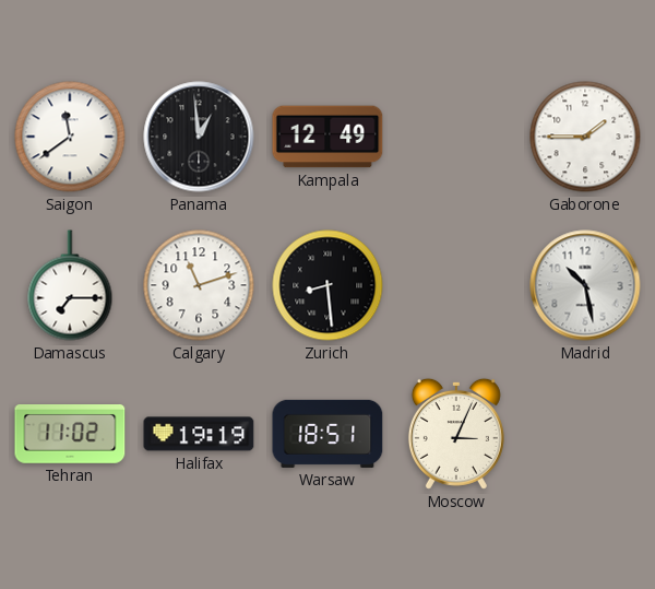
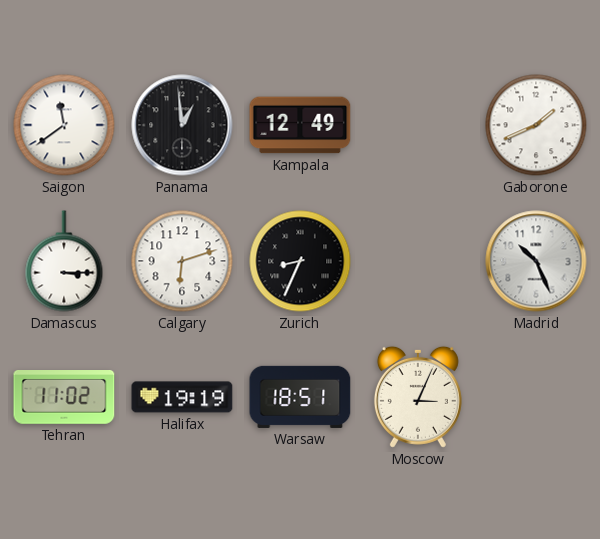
Gaborone: 1:45 -> 1:41
Damascus: 7:15 -> 3:15
Calgary: 11:12 -> 6:12
Zurich: 8:29 -> 8:34
Madrid: 10:28 -> 10:26
